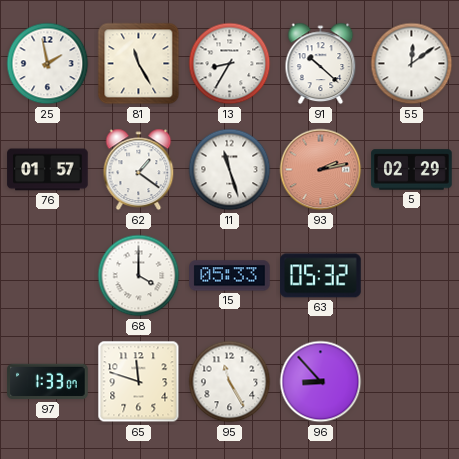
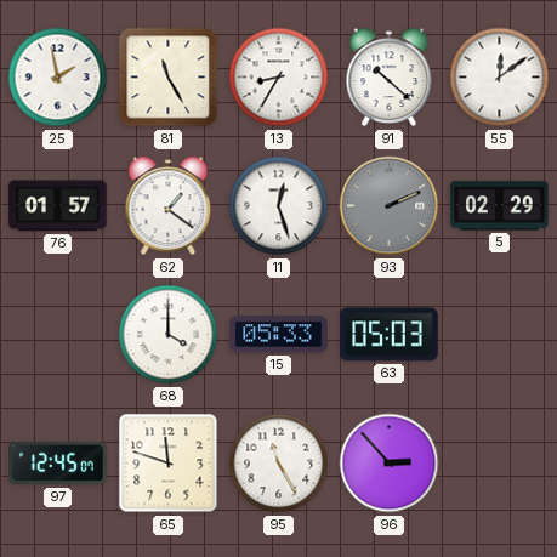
11: 11:27 -> 12:27
93: 2:13 -> 2:11
93 dial: salmon -> grey
63: 05:32 -> 05:03
97: 1:33 -> 12:45
96: 8:53 -> 2:53
